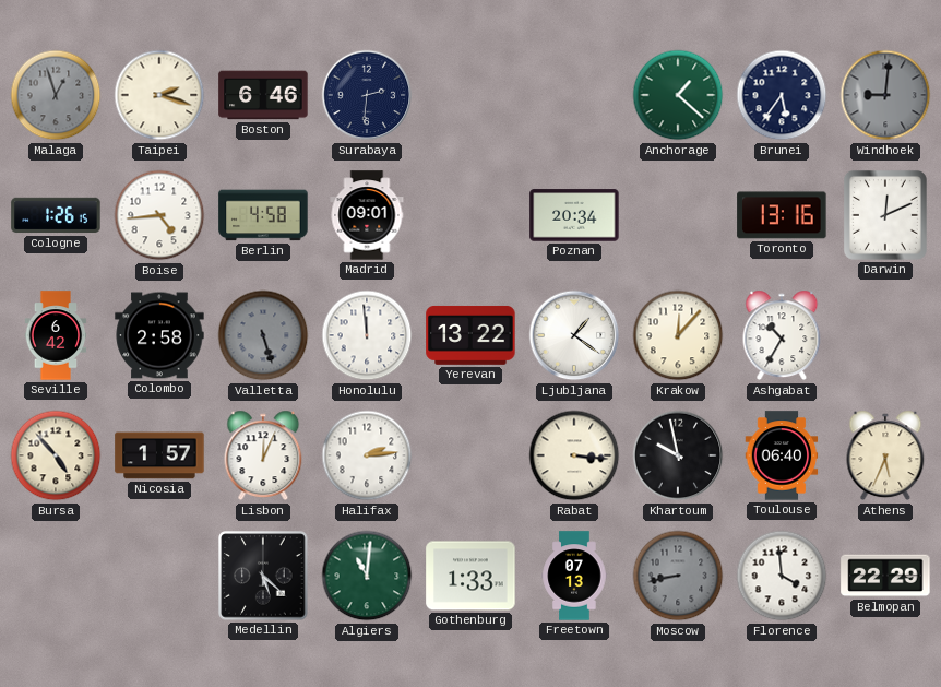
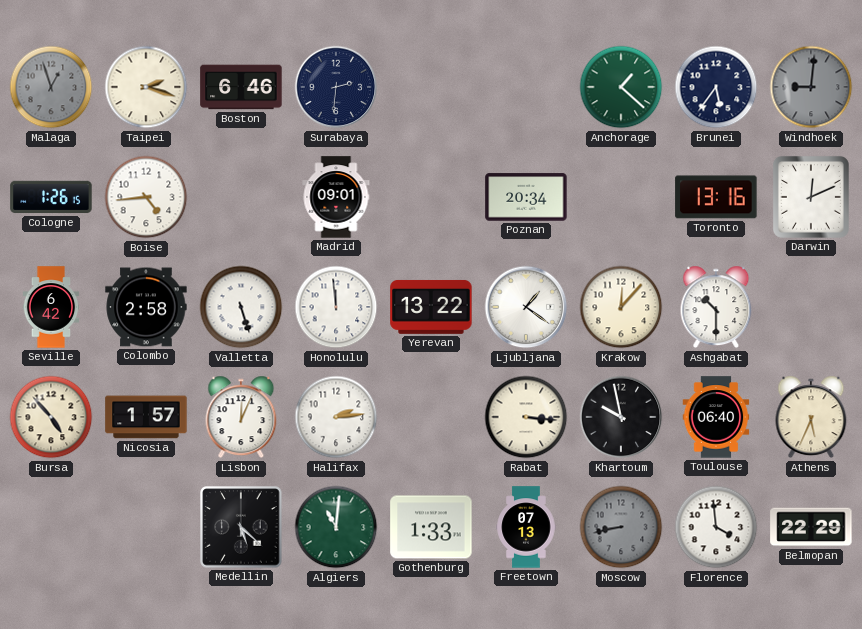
Berlin: 4:58 -> none
Valletta dial: grey -> white
Ashgabat: 10:35 -> 10:30
